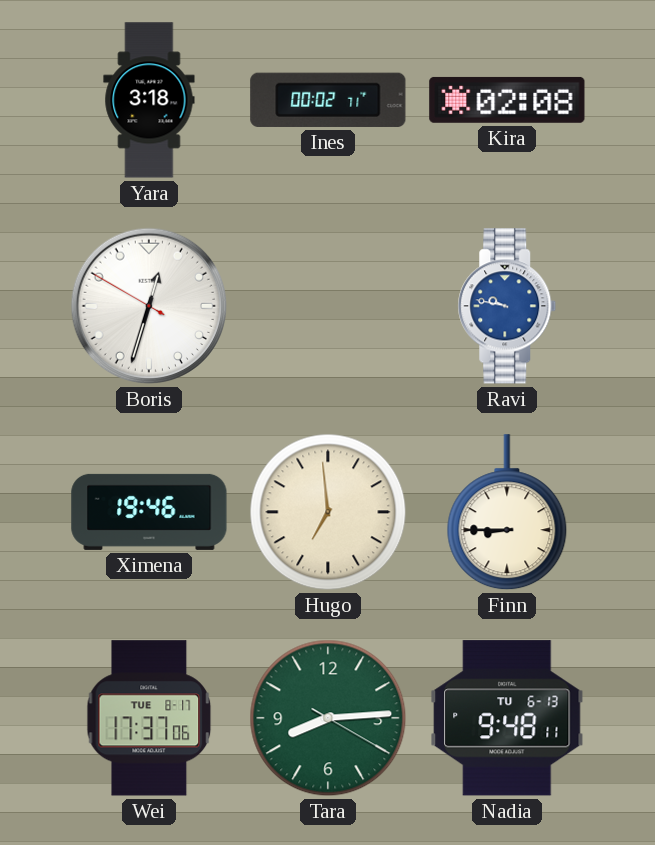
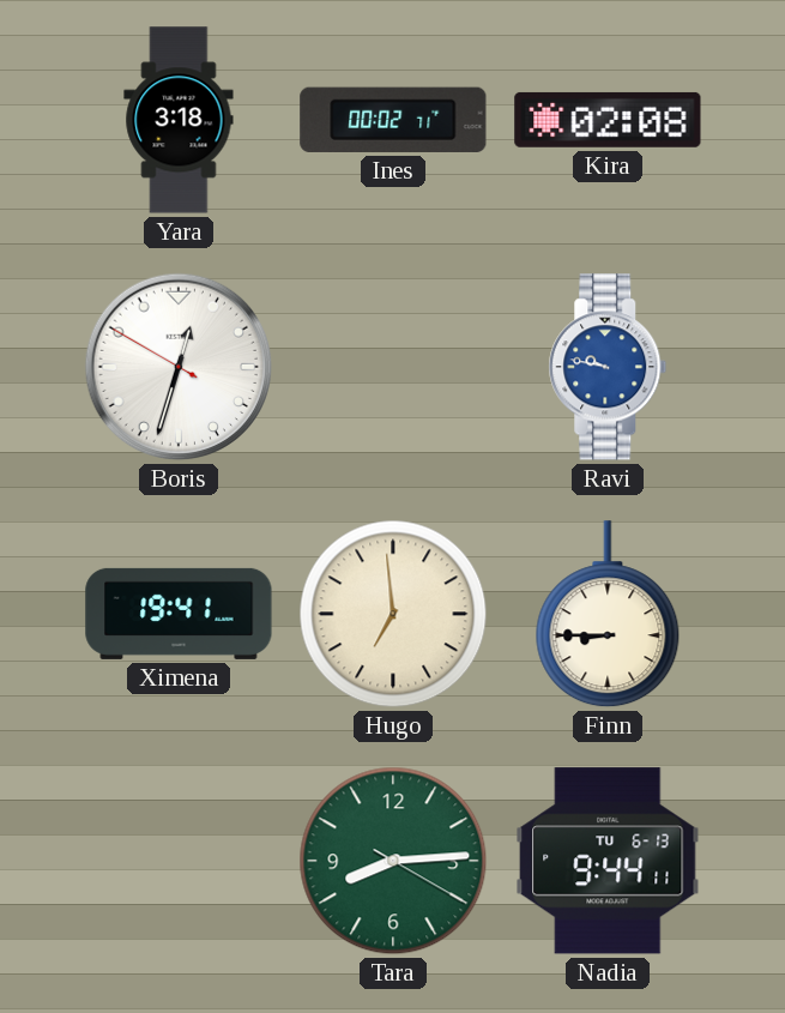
Ximena: 19:46 -> 19:41
Wei: 17:37 -> none
Nadia: 9:48 -> 9:44
